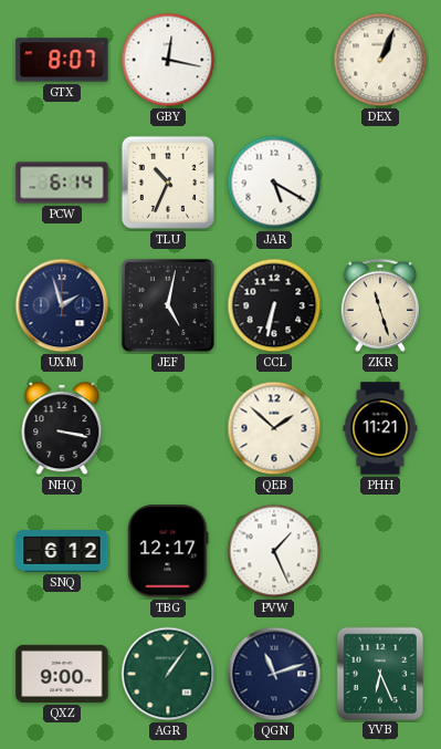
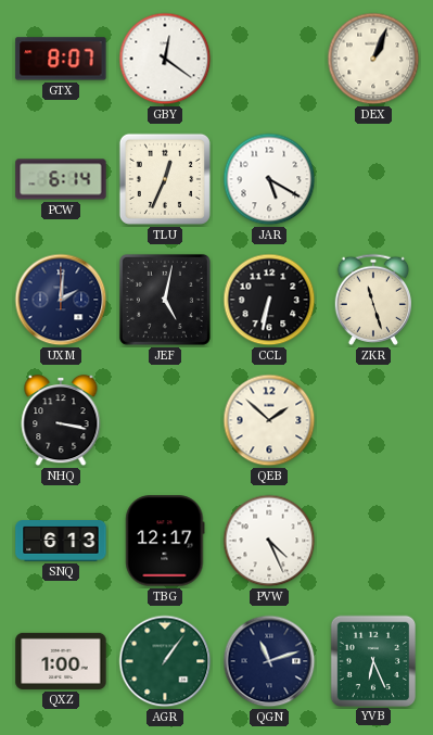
GBY: 12:17 -> 12:21
TLU: 10:34 -> 12:34
UXM: 1:57 -> 2:01
PHH: 11:21 -> none
SNQ: 6:12 -> 6:13
PVW: 1:26 -> 4:26
QXZ: 9:00 -> 1:00
